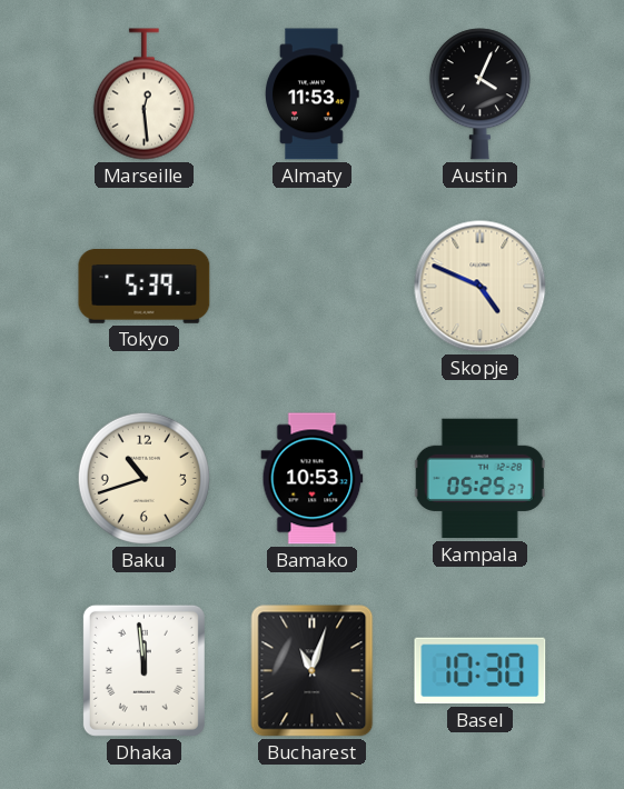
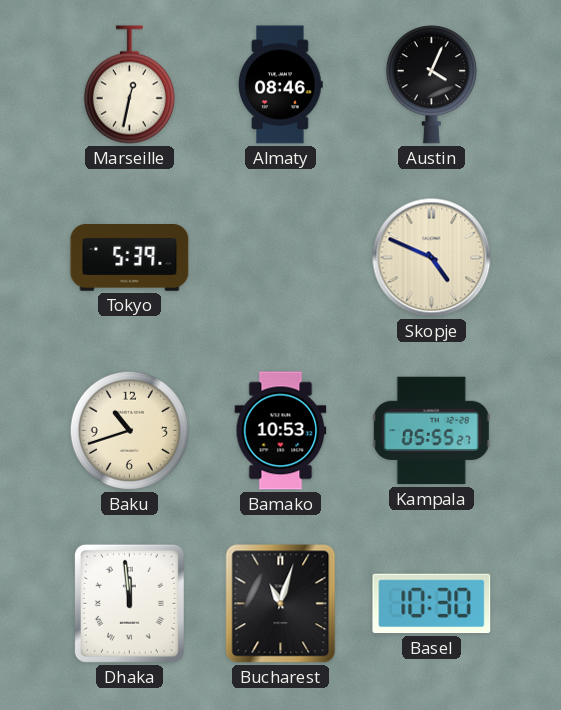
Marseille: 12:29 -> 12:32
Almaty: 11:53 -> 08:46
Kampala: 05:25 -> 05:55
